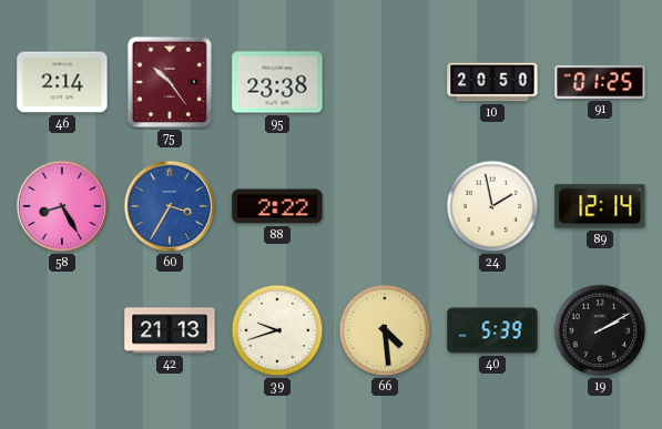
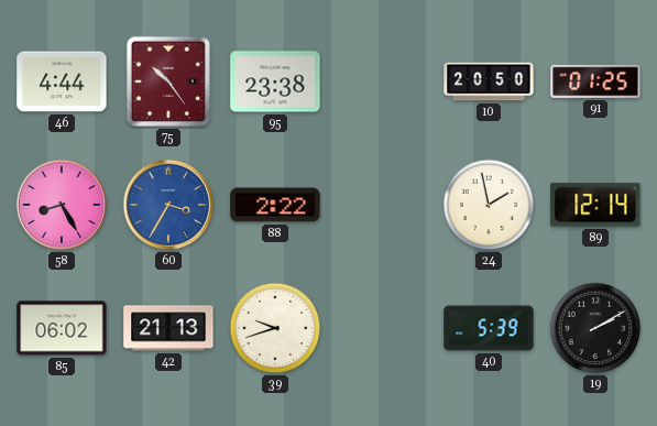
46: 2:14 -> 4:44
85: none -> 06:02
66: 4:29 -> none
